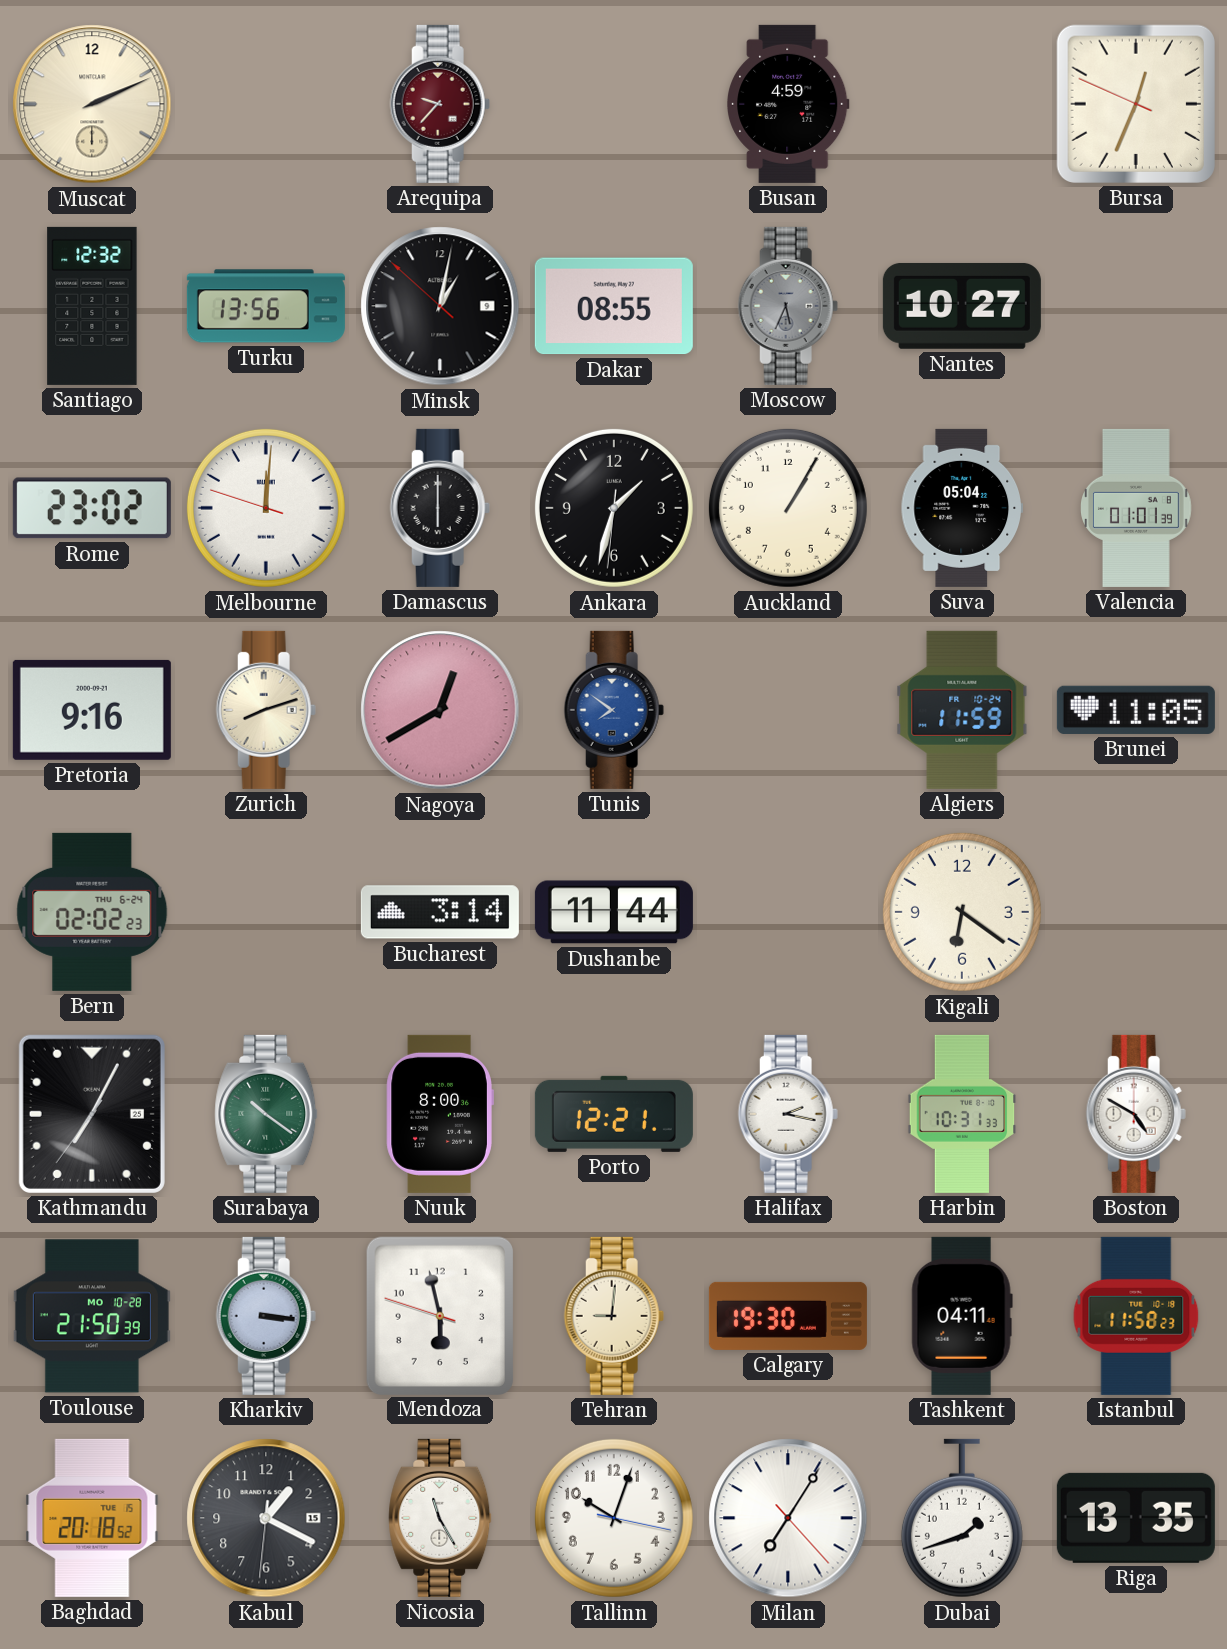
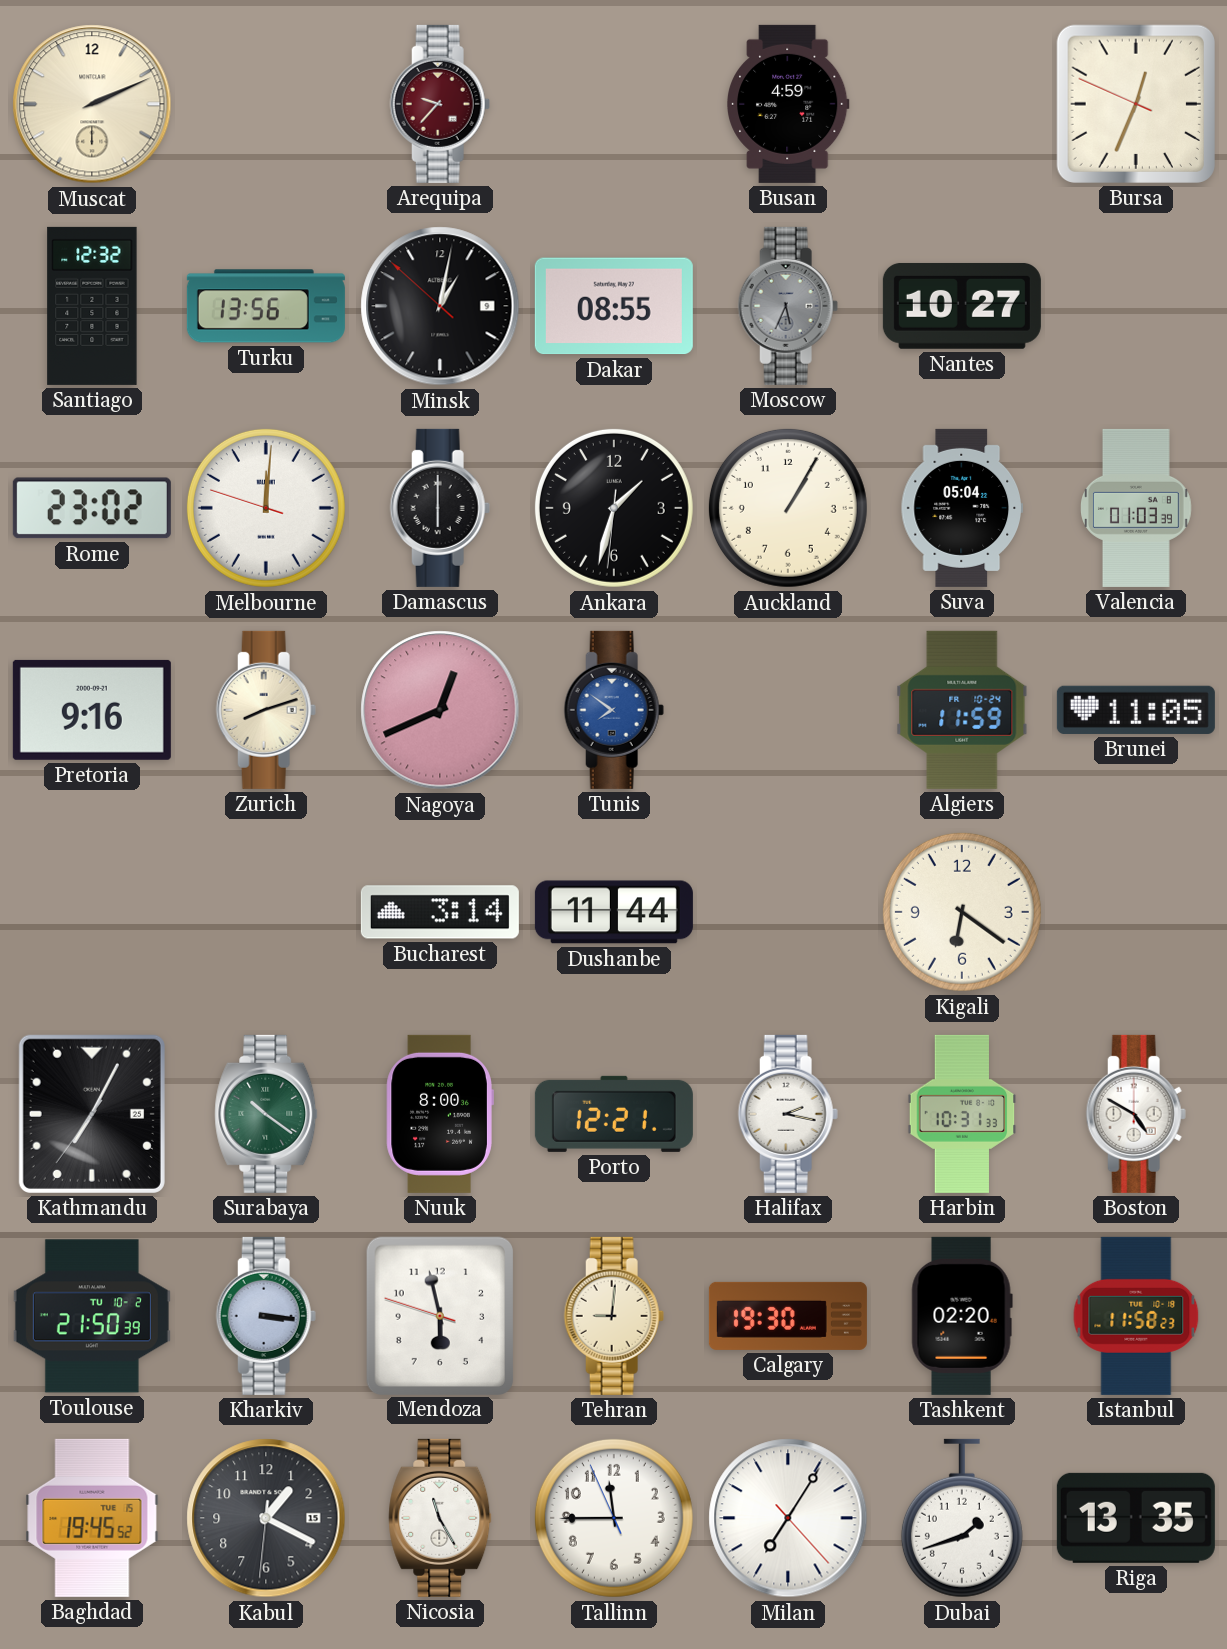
Valencia: 01:01 -> 01:03
Nagoya: 12:40 -> 12:41
Bern: 02:02 -> none
Toulouse date: MO 10-28 -> TU 10-2
Tashkent: 04:11 -> 02:20
Baghdad: 20:18 -> 19:45
Tallinn: 10:03 -> 11:44
